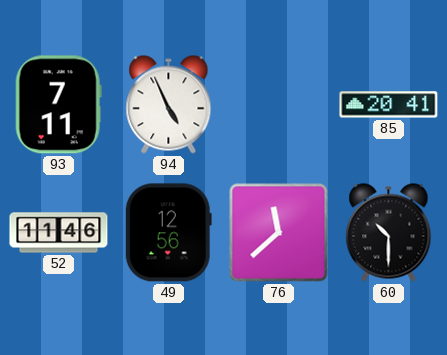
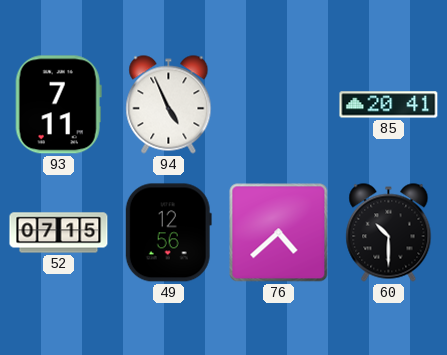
52: 11:46 -> 07:15
76: 11:38 -> 4:38
